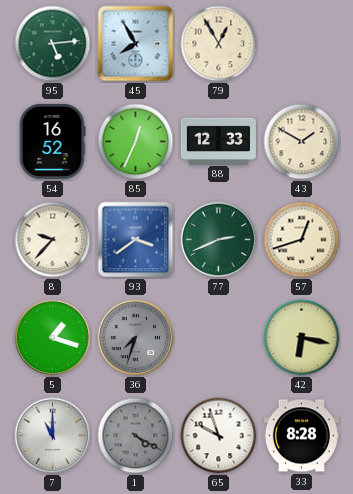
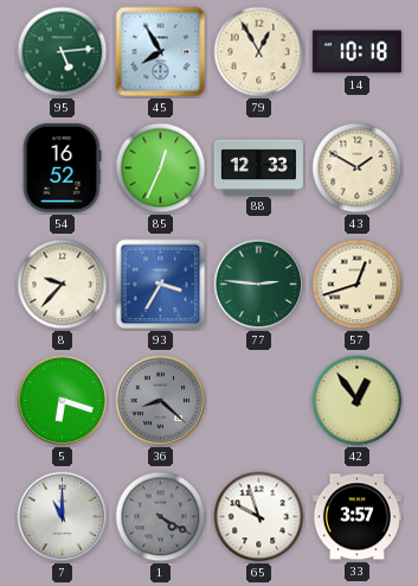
14: none -> 10:18
93: 3:39 -> 3:35
77: 2:41 -> 2:46
5: 1:18 -> 6:18
36: 7:33 -> 8:22
42: 6:17 -> 12:54
33: 8:28 -> 3:57
